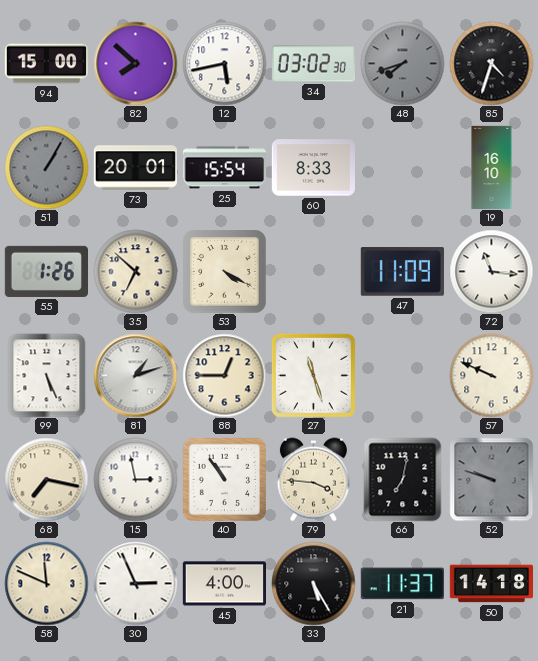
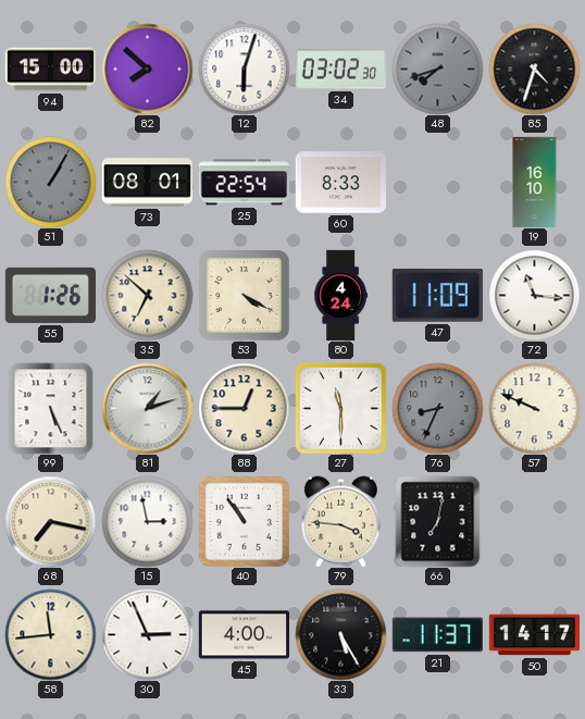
12: 5:43 -> 6:03
73: 20:01 -> 08:01
25: 15:54 -> 22:54
80: none -> 4:24
27: 11:27 -> 11:30
76: none -> 8:34
52: 9:48 -> none
58: 11:49 -> 11:44
50: 14:18 -> 14:17
